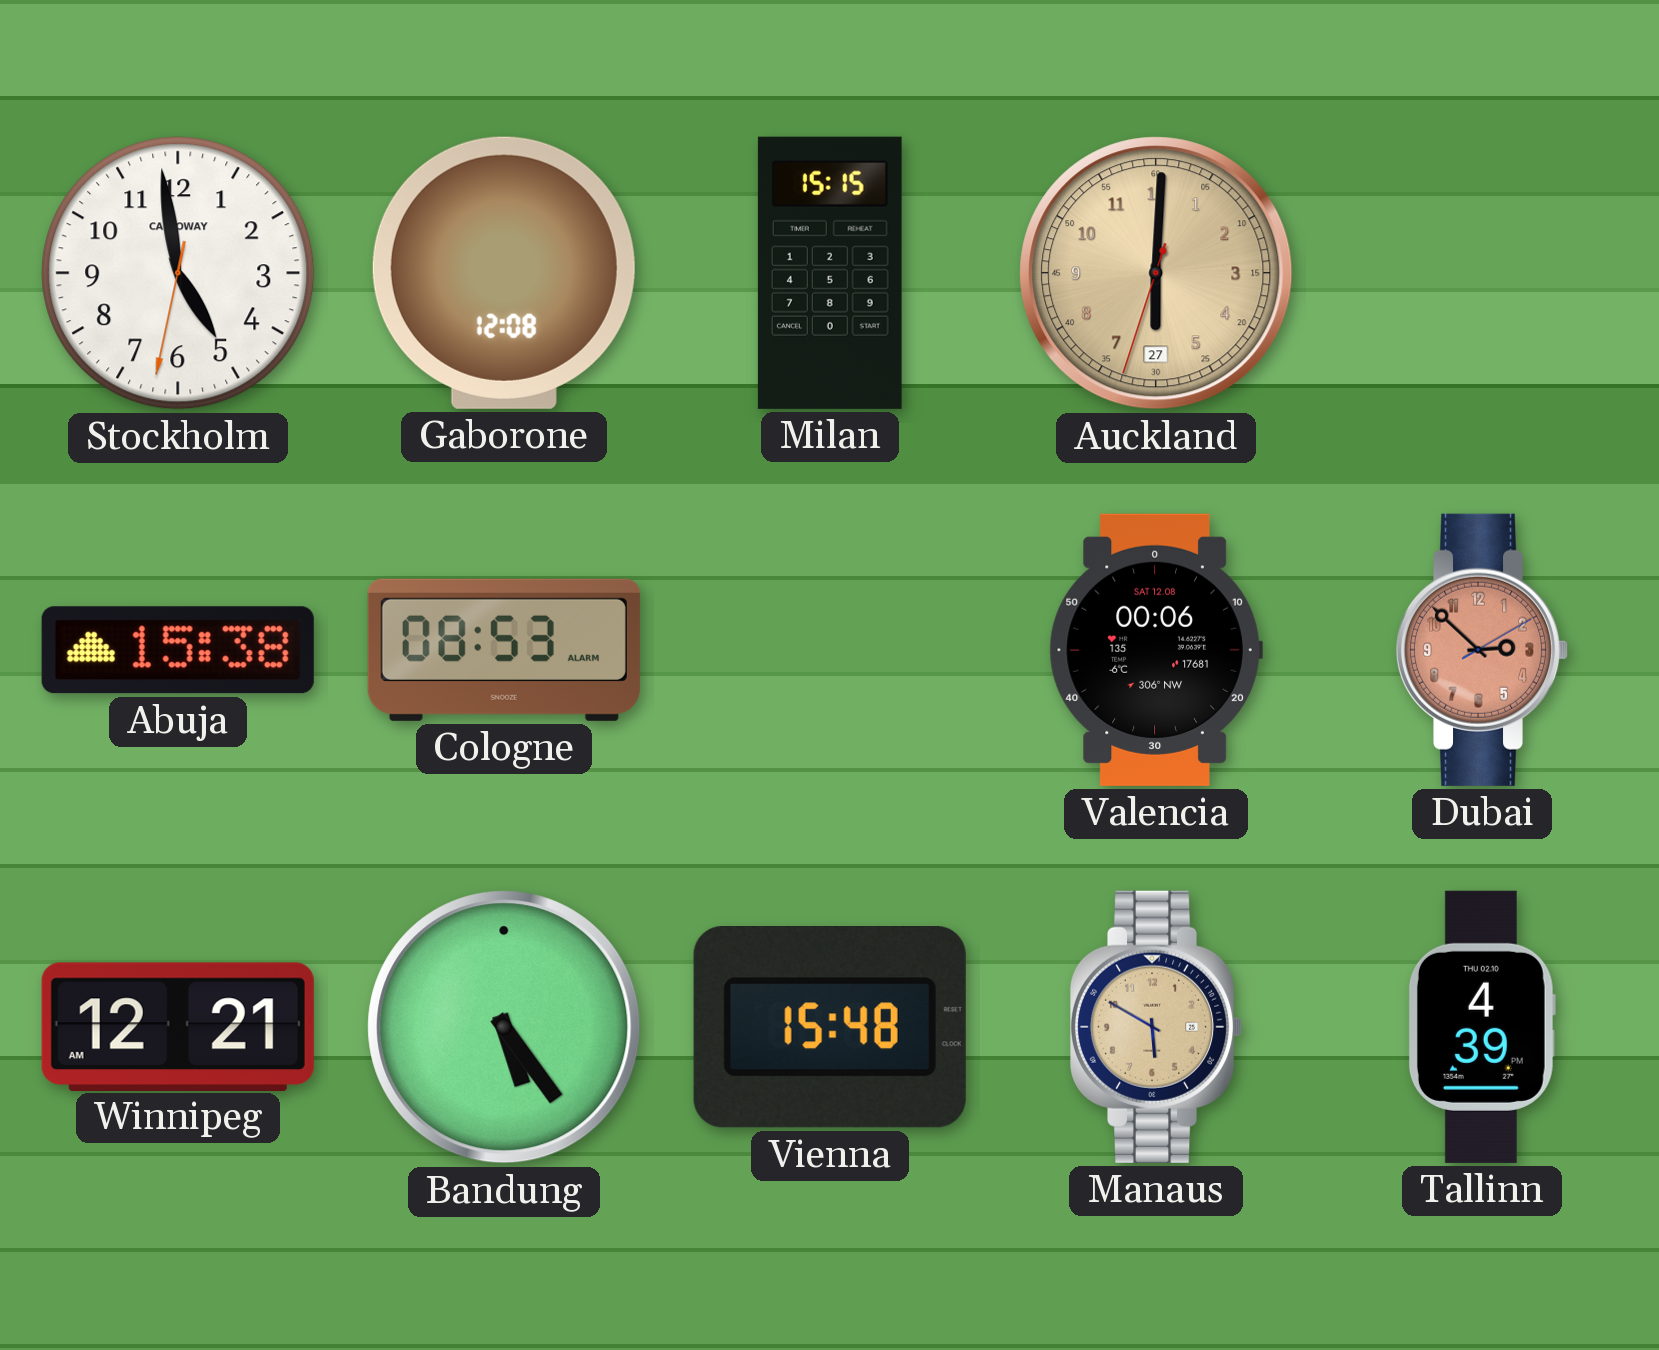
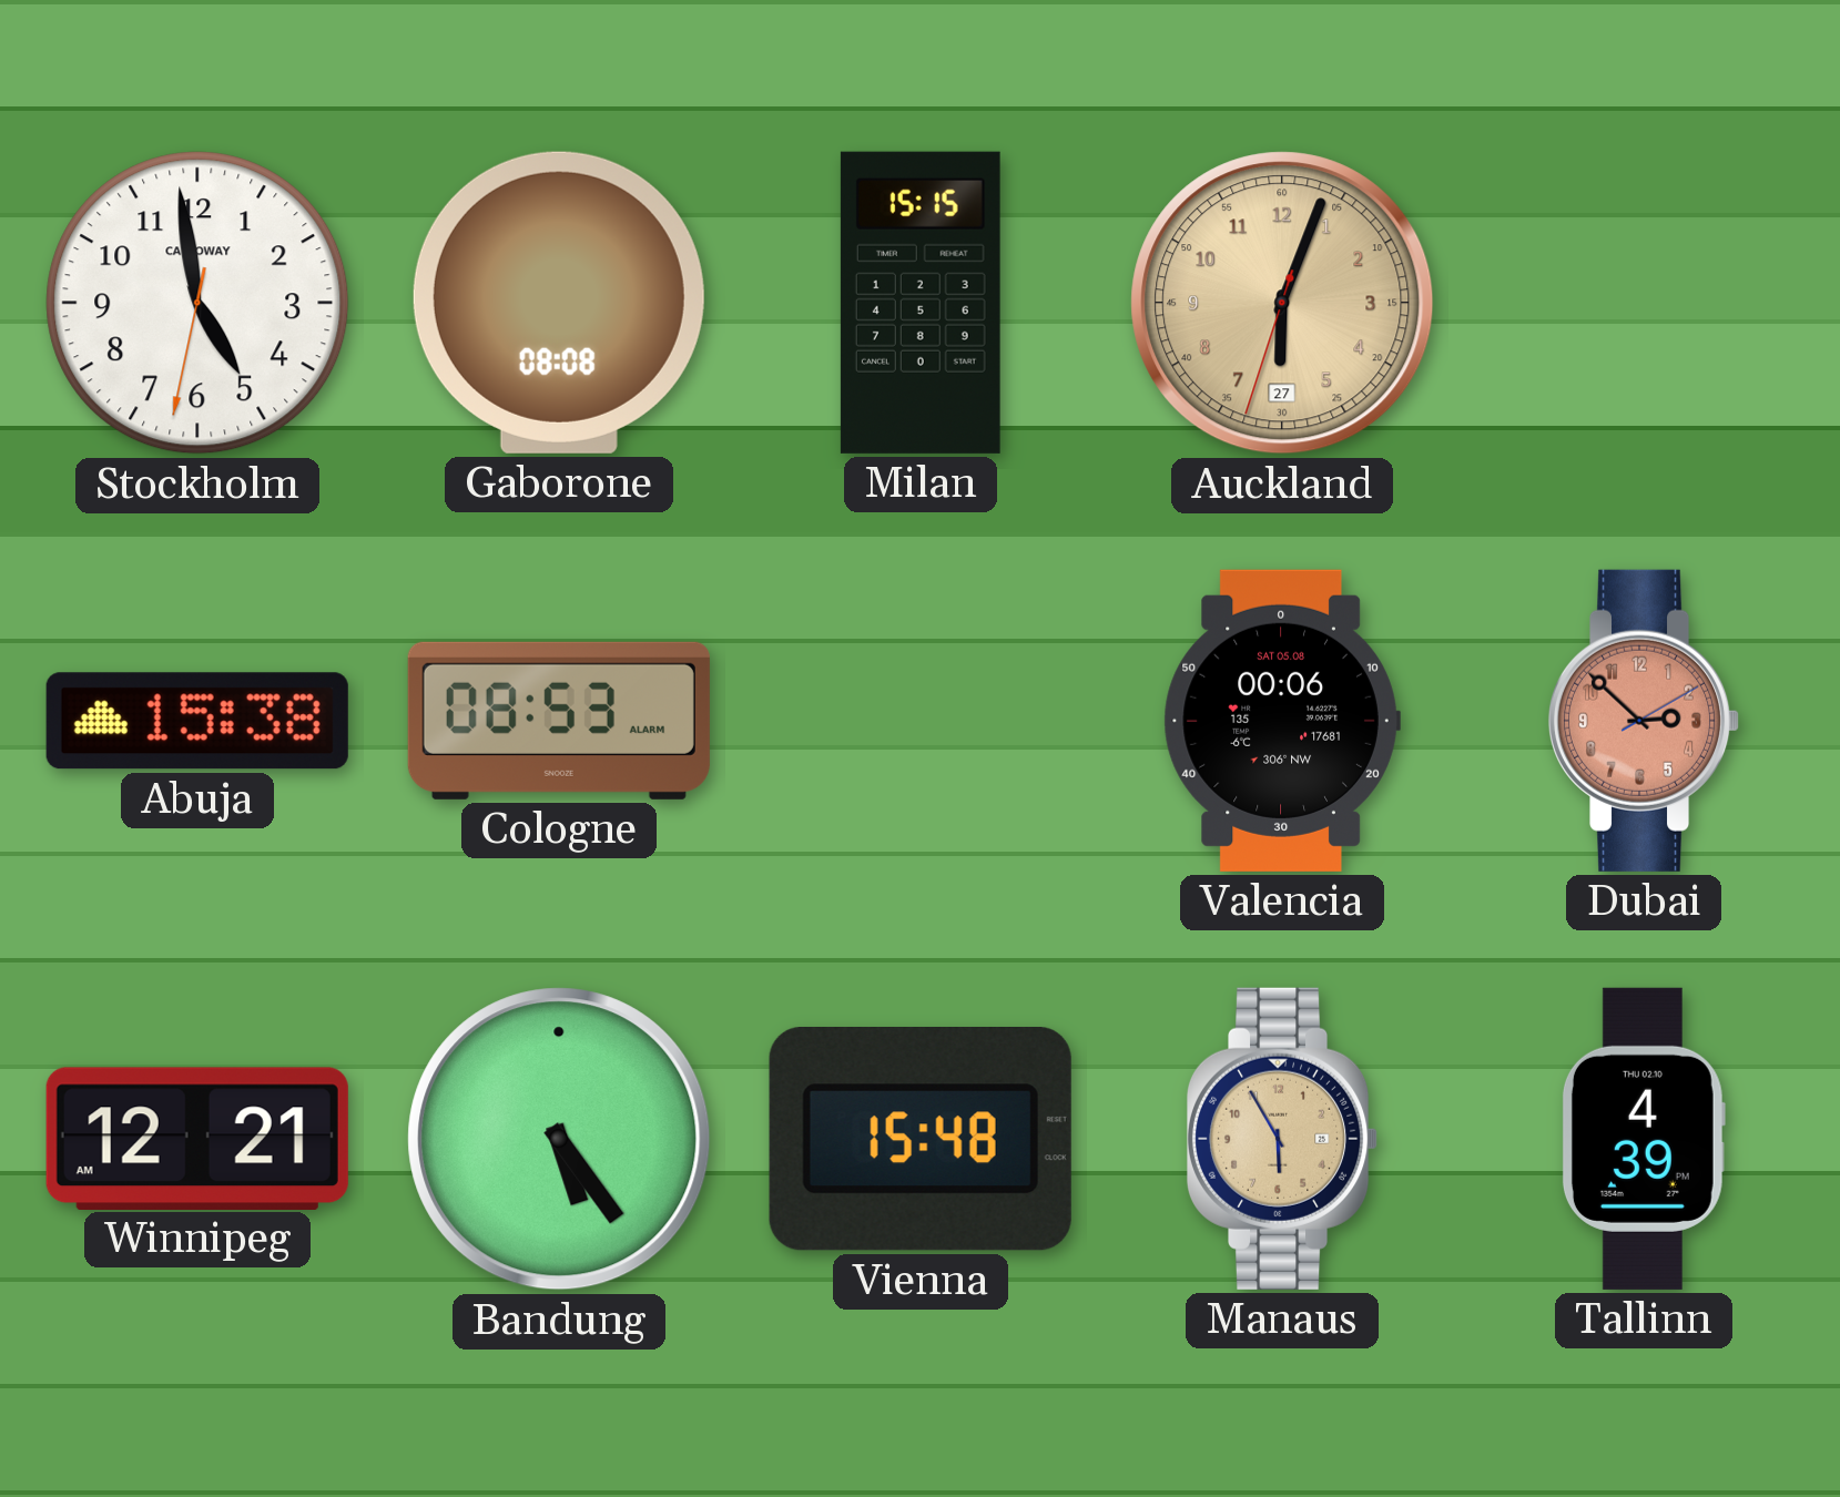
Gaborone: 12:08 -> 08:08
Auckland: 6:00 -> 6:03
Valencia date: SAT 12.08 -> SAT 05.08
Manaus: 5:50 -> 5:55
